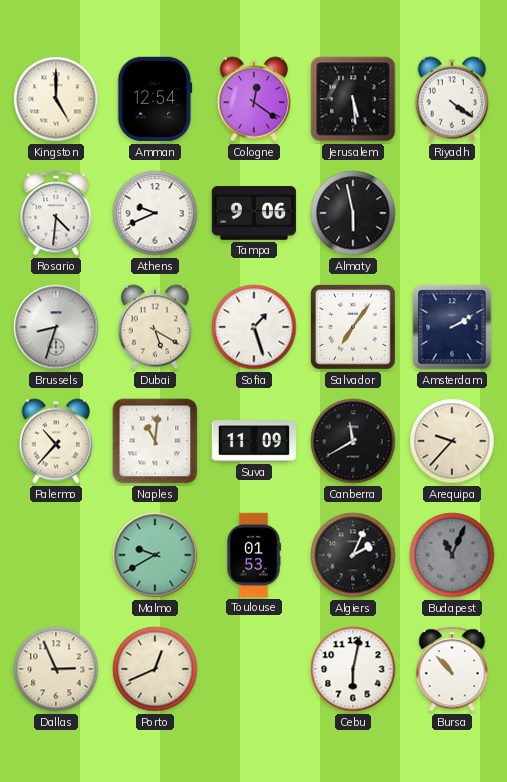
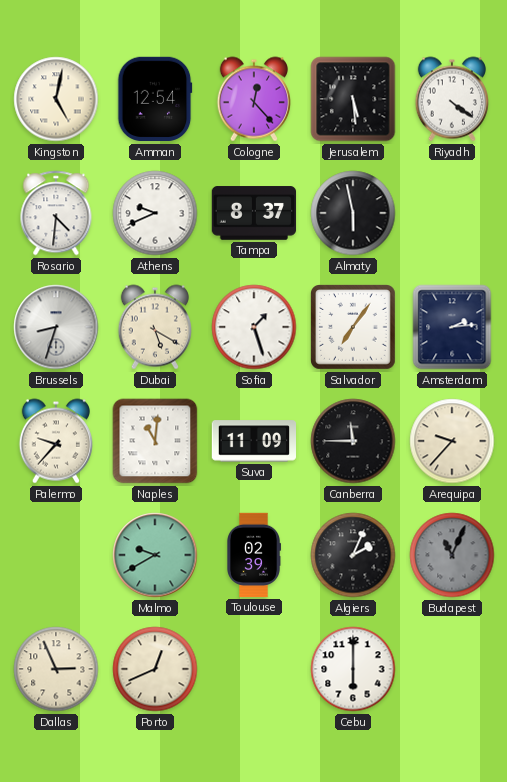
Kingston: 5:00 -> 5:02
Cologne: 12:21 -> 12:23
Tampa: 9:06 -> 8:37
Amsterdam: 2:10 -> 2:14
Palermo: 10:37 -> 9:37
Canberra: 11:40 -> 11:45
Toulouse: 01:53 -> 02:39
Cebu: 6:02 -> 6:00
Bursa: 10:53 -> none
